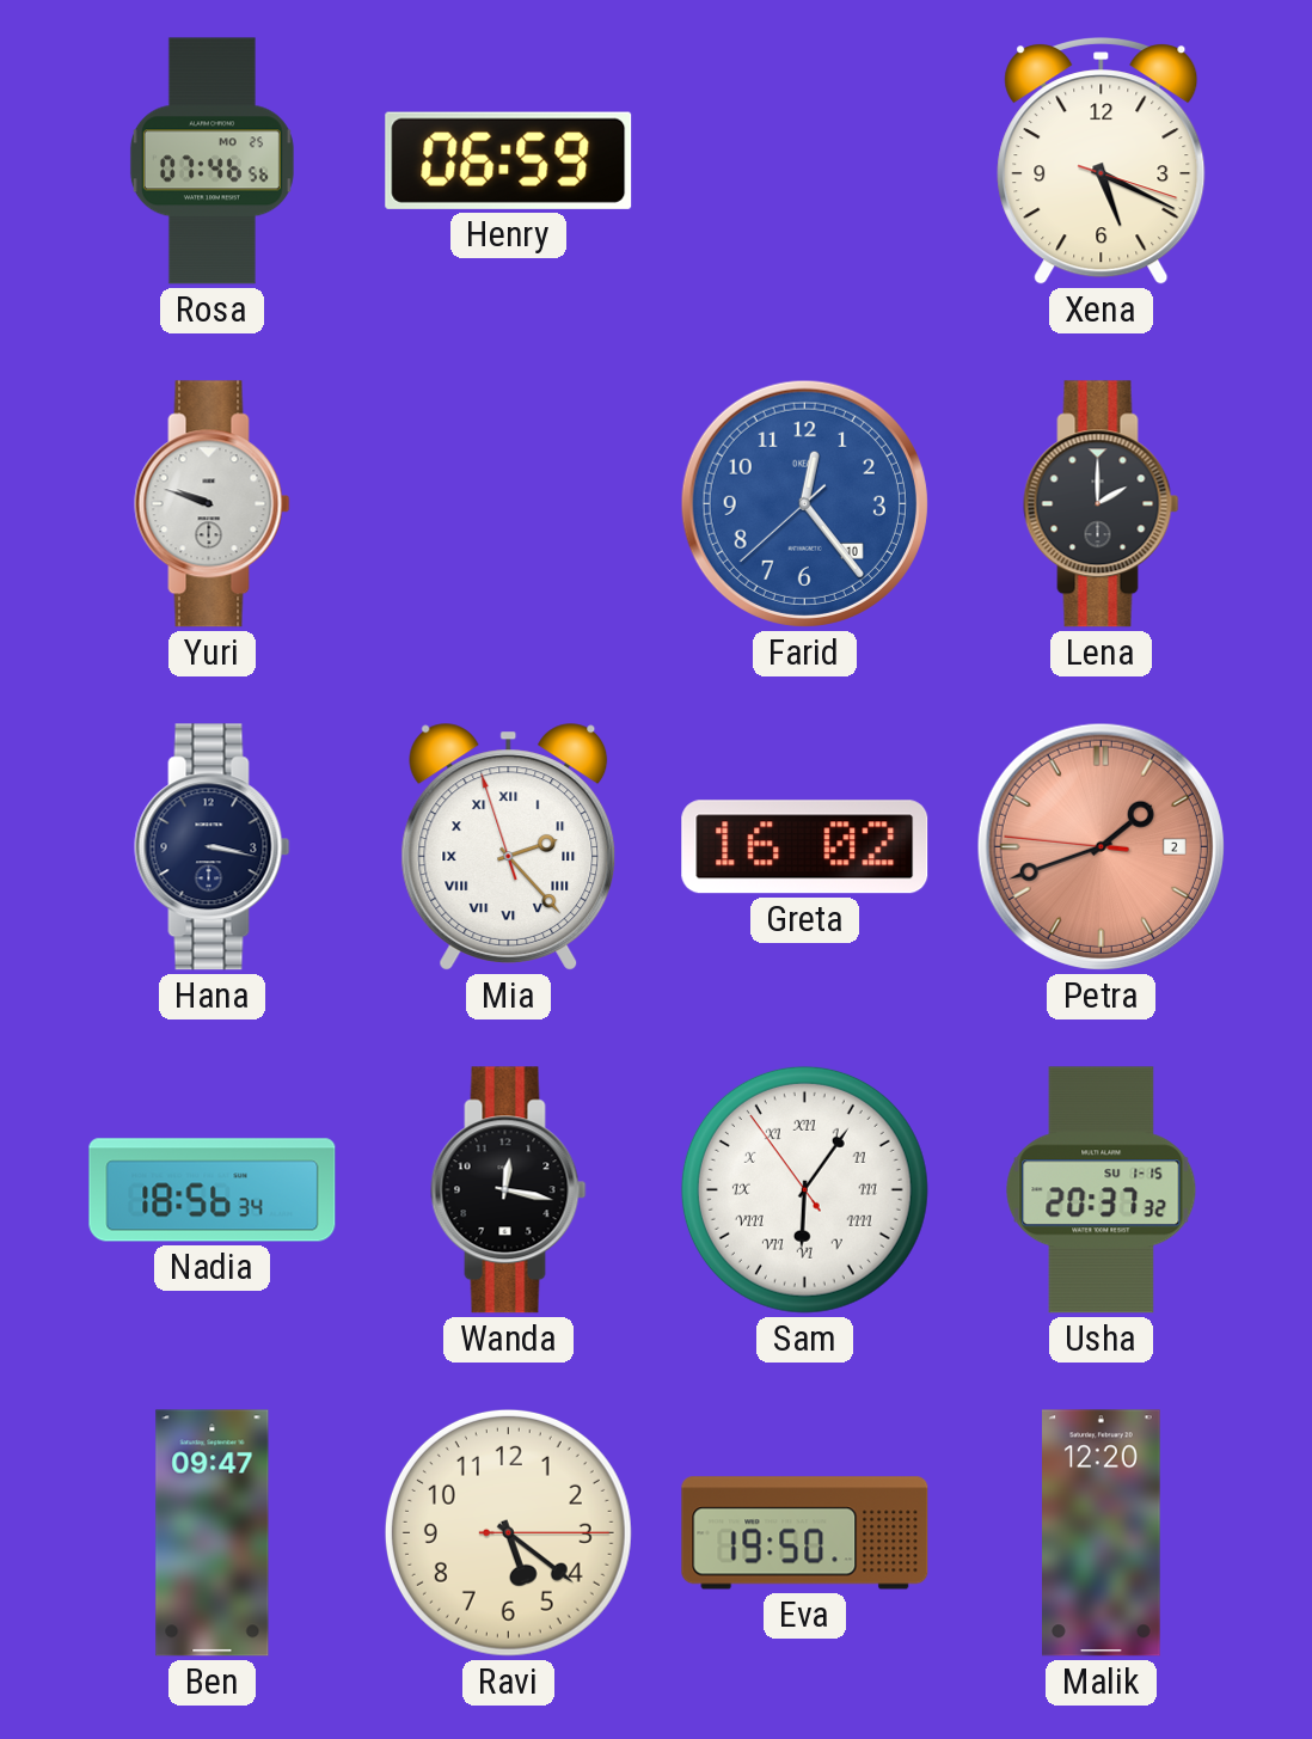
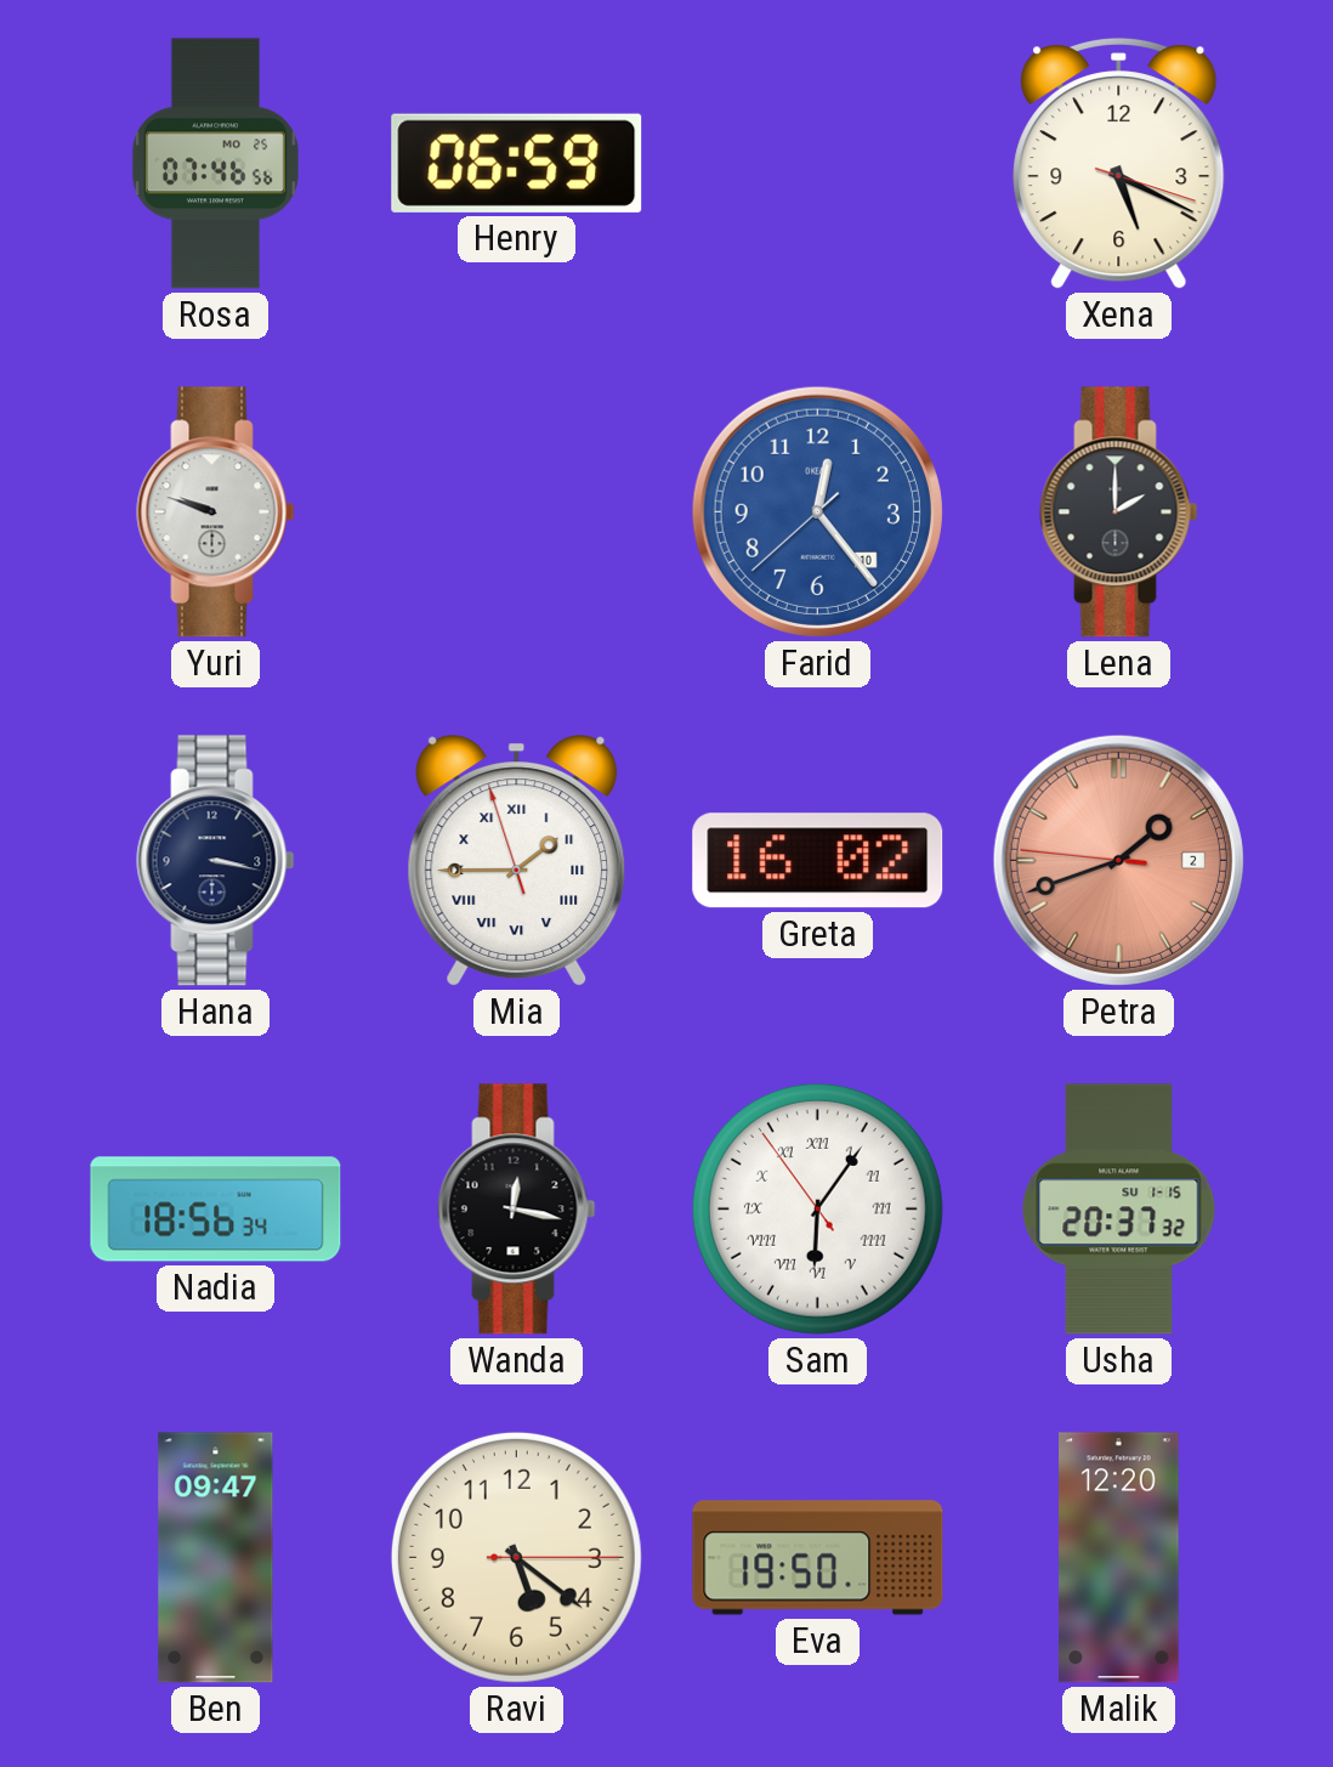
Mia: 2:22 -> 1:44
